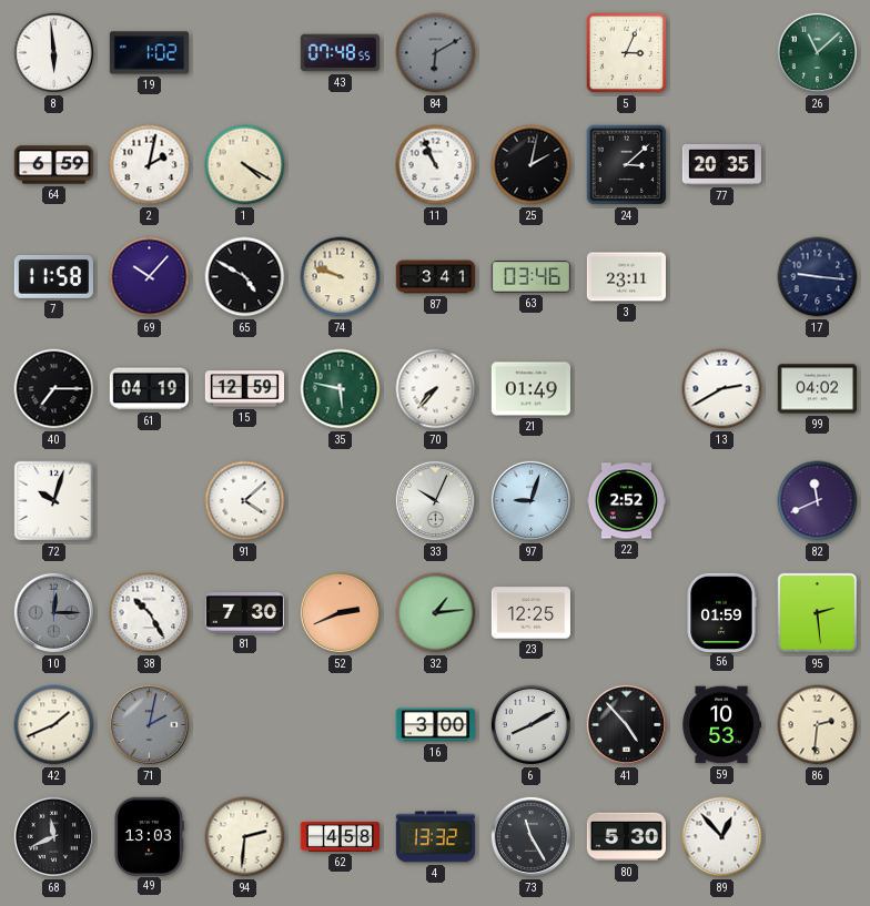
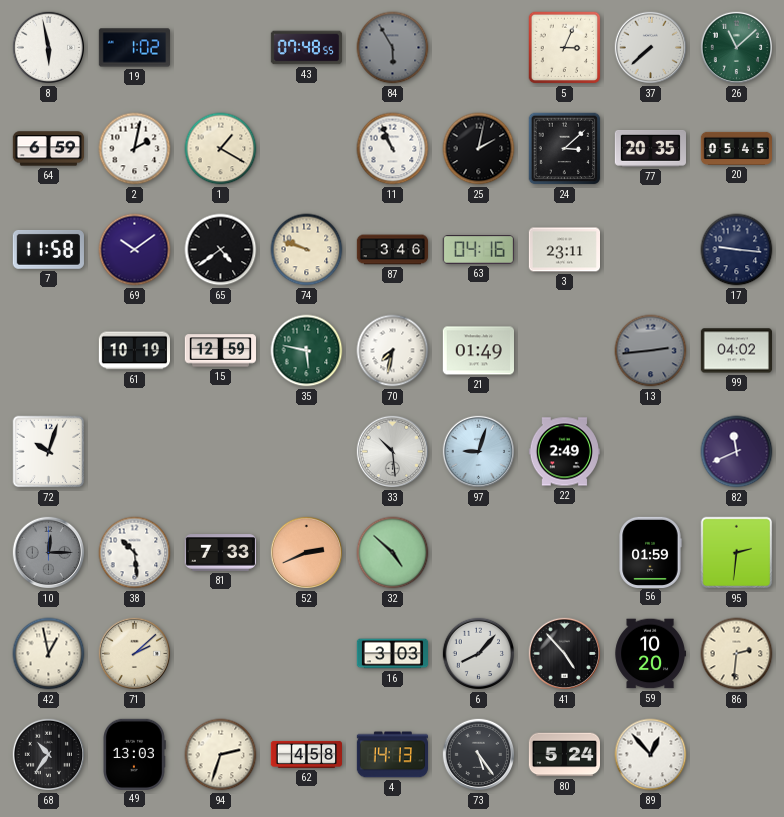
8: 5:59 -> 5:58
84: 6:10 -> 5:55
37: none -> 7:38
1: 4:20 -> 1:20
20: none -> 05:45
69: 10:07 -> 10:09
65: 4:50 -> 4:39
87: 3:41 -> 3:46
63: 03:46 -> 04:16
40: 7:15 -> none
61: 04:19 -> 10:19
70: 7:37 -> 7:32
13: 2:40 -> 2:44
13 dial: white -> grey
91: 4:08 -> none
33: 10:04 -> 10:29
22: 2:52 -> 2:49
38: 10:25 -> 10:29
81: 7:30 -> 7:33
32: 1:14 -> 4:52
23: 12:25 -> none
95: 2:29 -> 2:31
42: 1:41 -> 12:58
71: 2:02 -> 2:08
71 dial: grey -> cream
16: 3:00 -> 3:03
6: 8:10 -> 8:07
59: 10:53 -> 10:20
68: 11:41 -> 10:36
94: 2:31 -> 2:33
4: 13:32 -> 14:13
73: 11:25 -> 5:24
80: 5:30 -> 5:24
